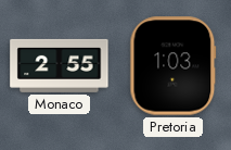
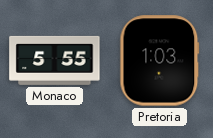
Monaco: 2:55 -> 5:55
